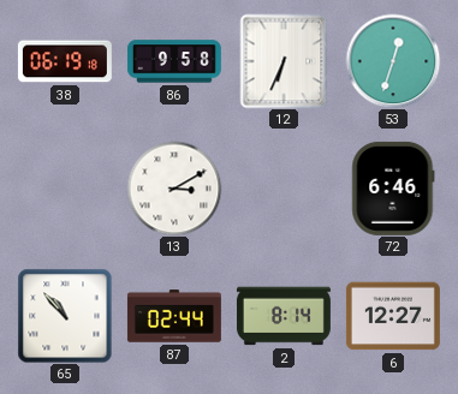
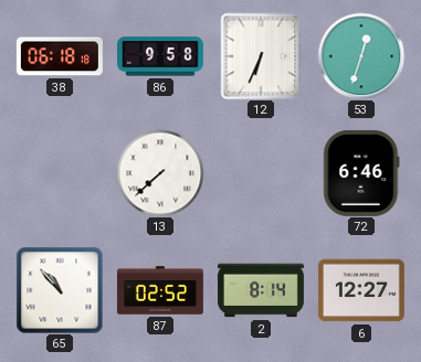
38: 06:19 -> 06:18
13: 3:10 -> 7:38
87: 02:44 -> 02:52
